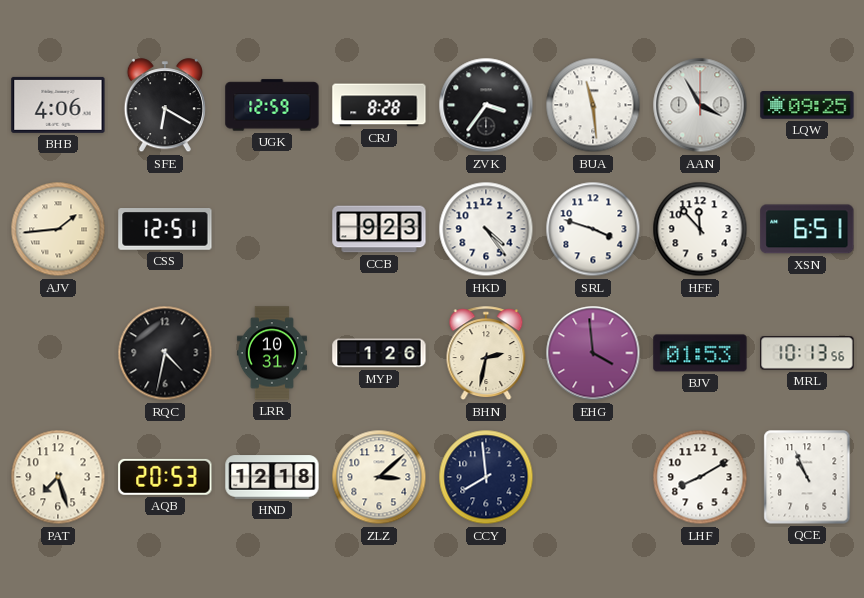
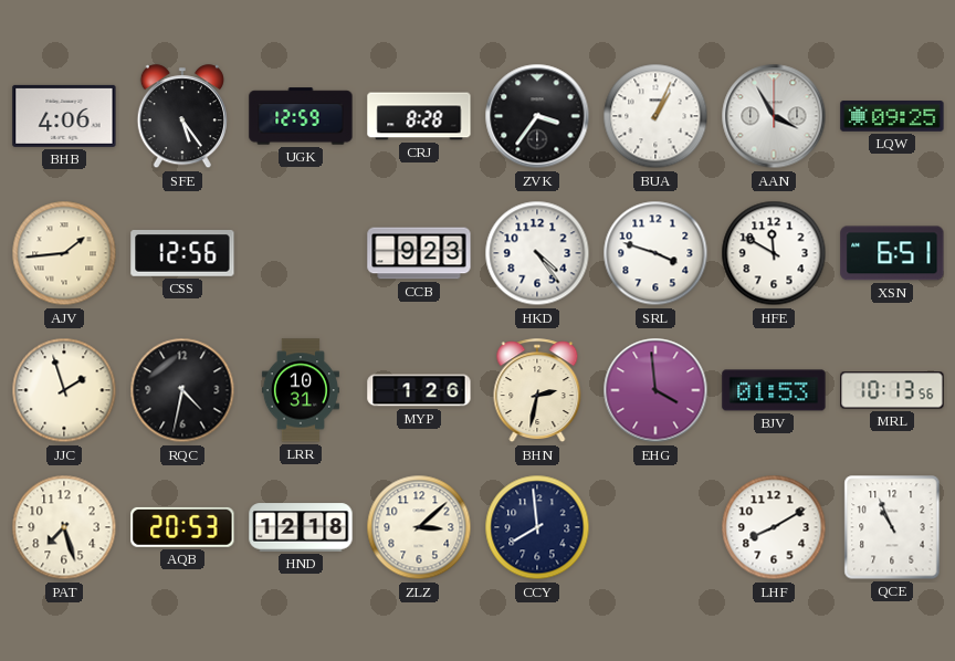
SFE: 6:20 -> 5:24
BUA: 11:29 -> 1:04
CSS: 12:51 -> 12:56
HFE: 11:53 -> 11:50
JJC: none -> 1:57
